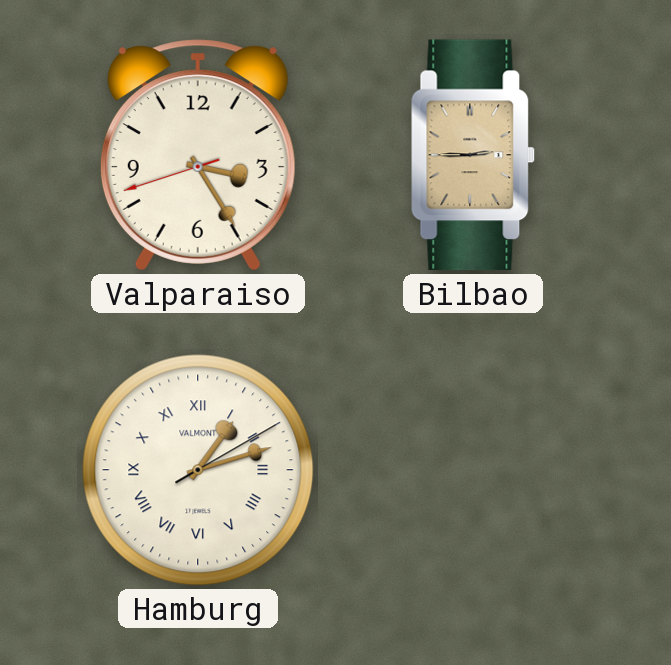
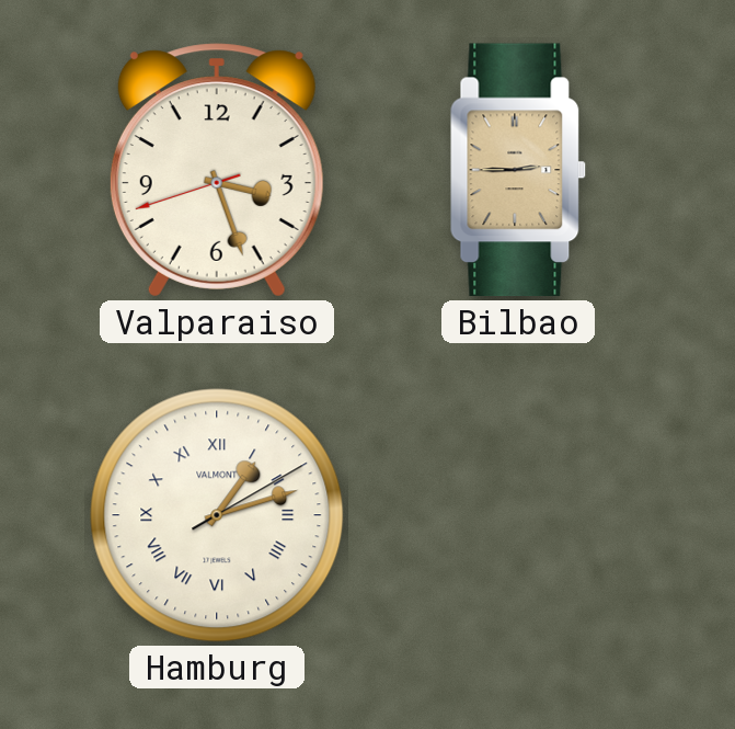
Valparaiso: 3:24 -> 3:26
